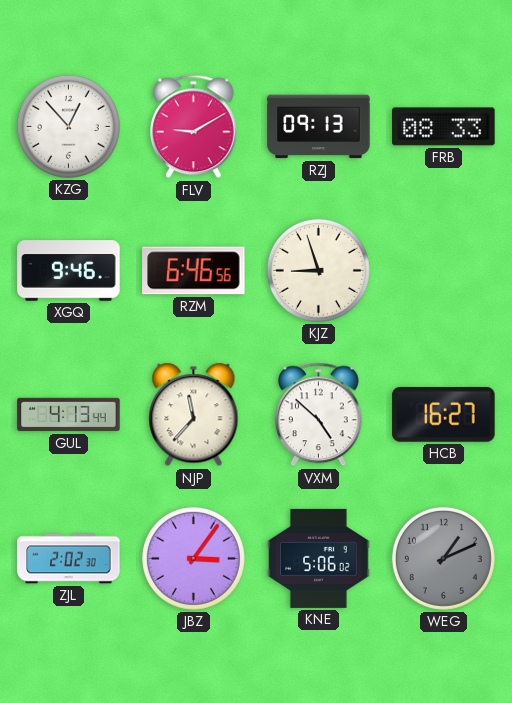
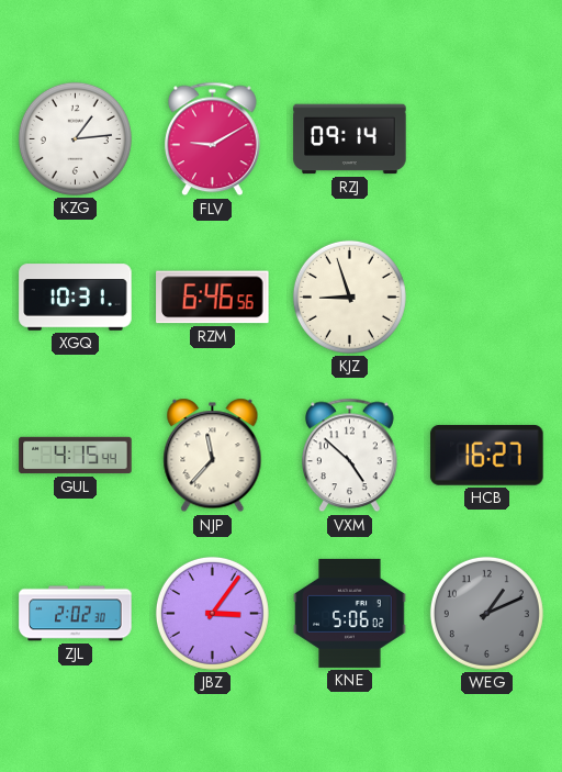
KZG: 12:53 -> 1:14
RZJ: 09:13 -> 09:14
FRB: 08:33 -> none
XGQ: 9:46 -> 10:31
GUL: 4:13 -> 4:15
